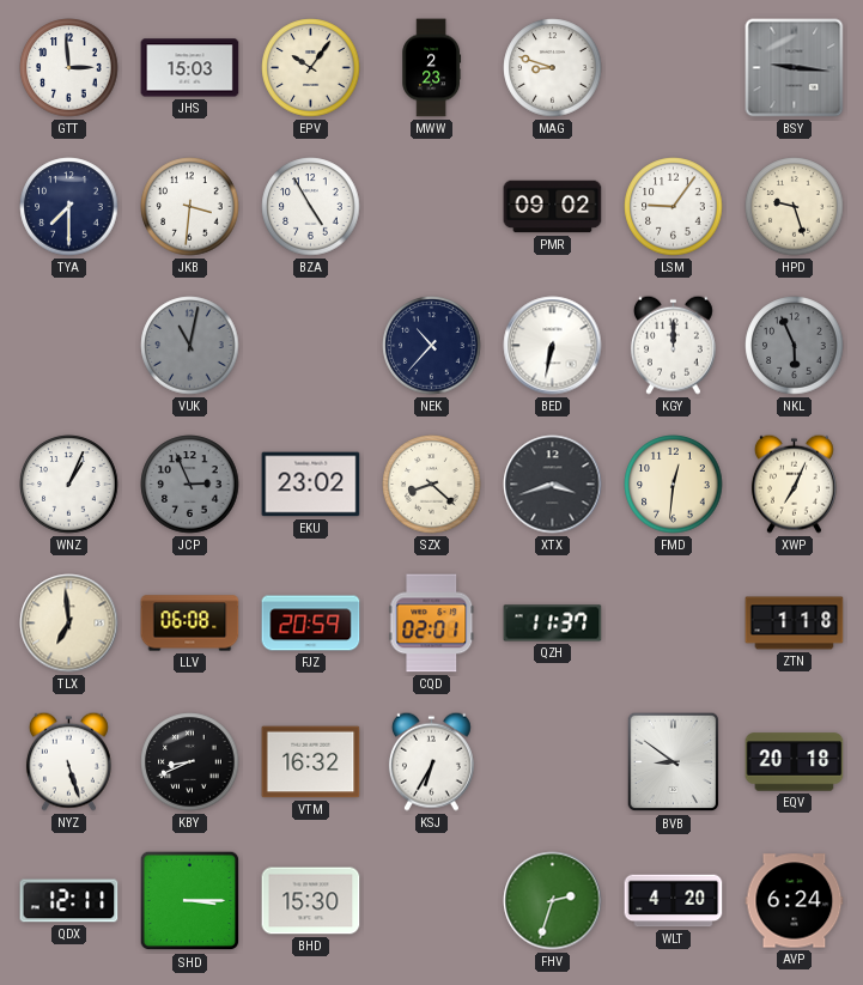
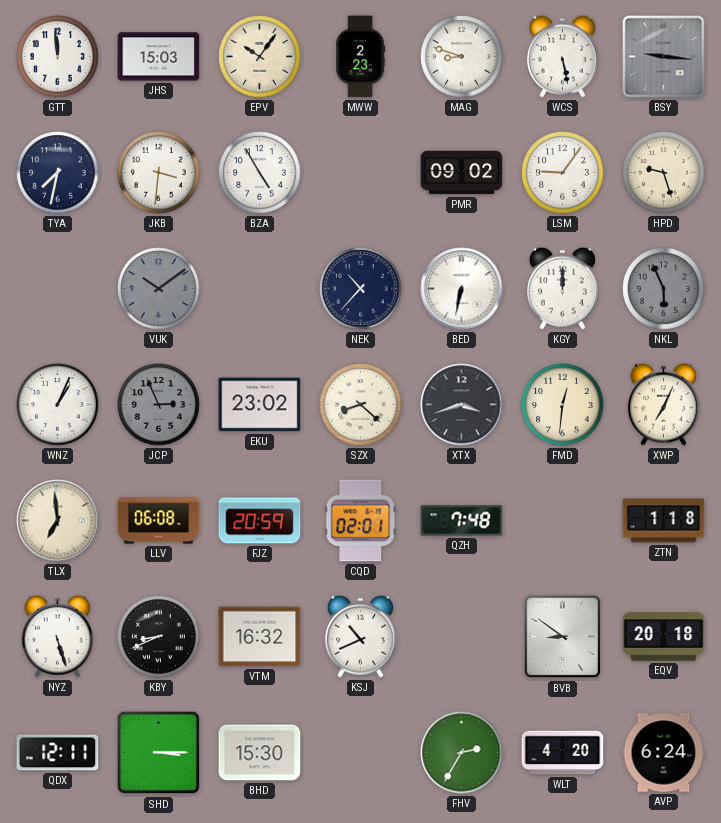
GTT: 2:59 -> 11:59
WCS: none -> 5:28
TYA: 7:30 -> 7:32
VUK: 11:02 -> 10:09
QZH: 11:37 -> 7:48
KSJ: 6:35 -> 10:41
FHV: 2:33 -> 2:35
